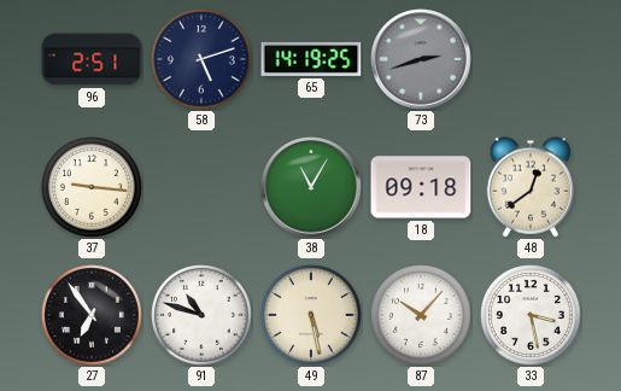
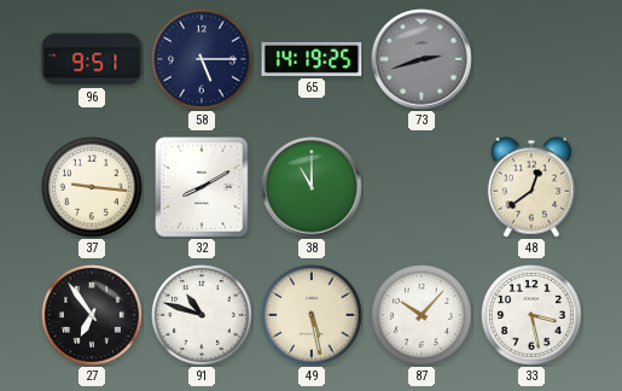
96: 2:51 -> 9:51
58: 5:12 -> 5:15
32: none -> 8:10
38: 11:05 -> 11:00
18: 09:18 -> none
